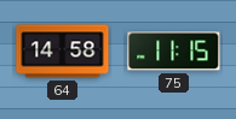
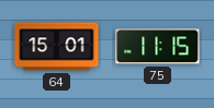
64: 14:58 -> 15:01
